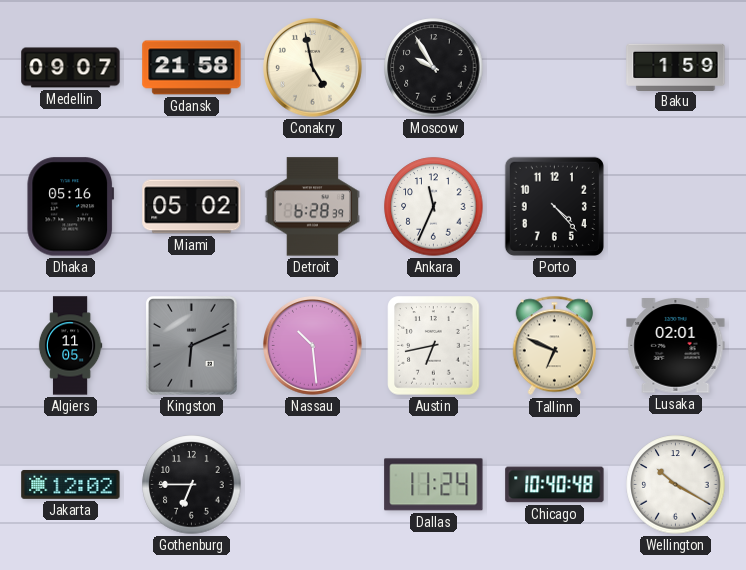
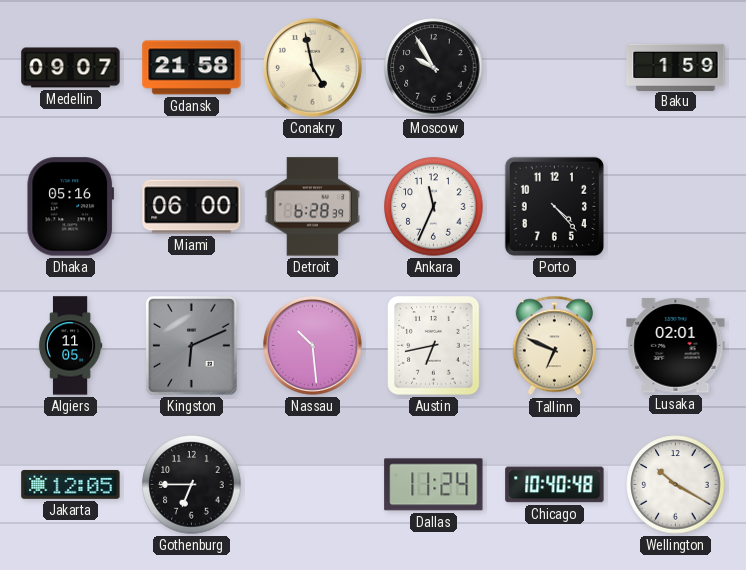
Miami: 05:02 -> 06:00
Jakarta: 12:02 -> 12:05
